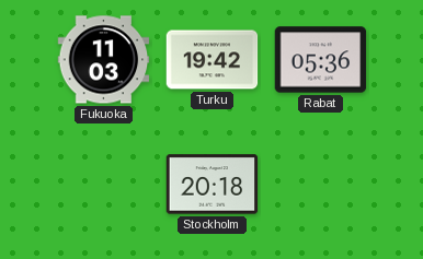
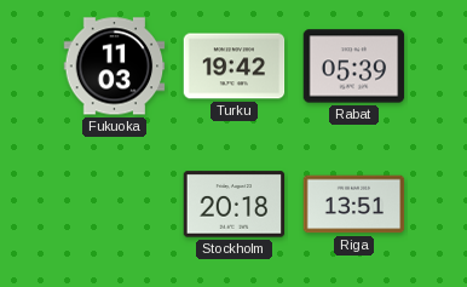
Rabat: 05:36 -> 05:39
Riga: none -> 13:51
